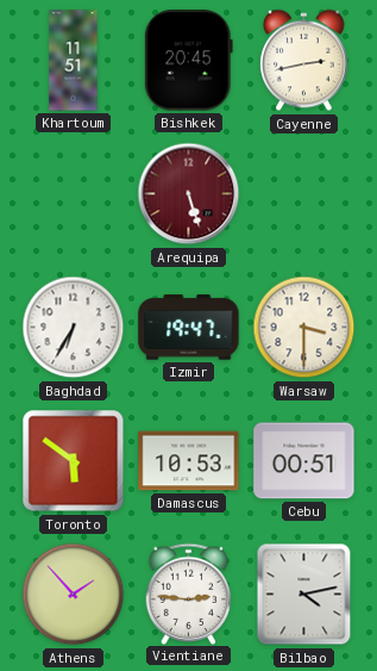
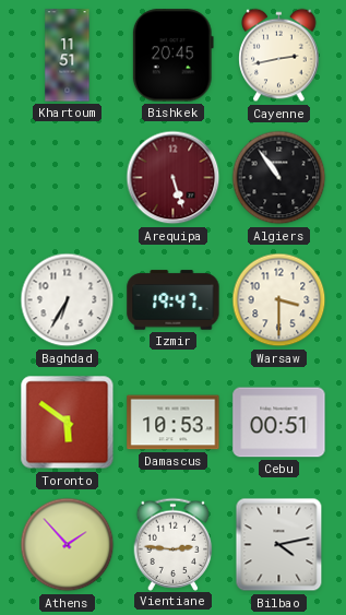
Algiers: none -> 10:54
